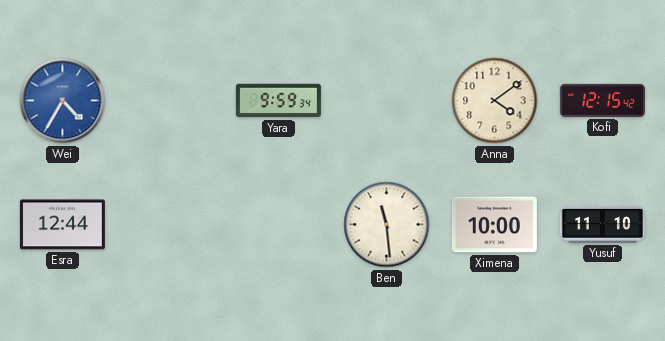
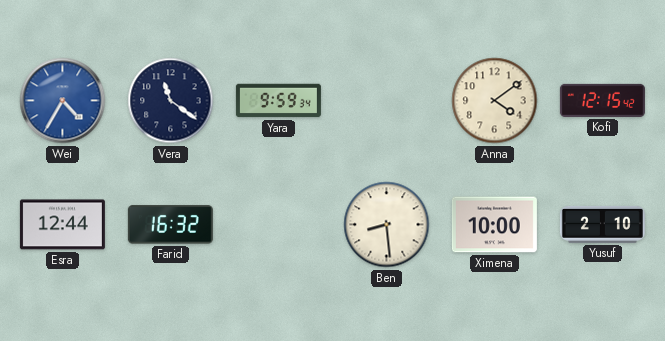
Vera: none -> 11:21
Farid: none -> 16:32
Ben: 11:29 -> 8:29
Yusuf: 11:10 -> 2:10
